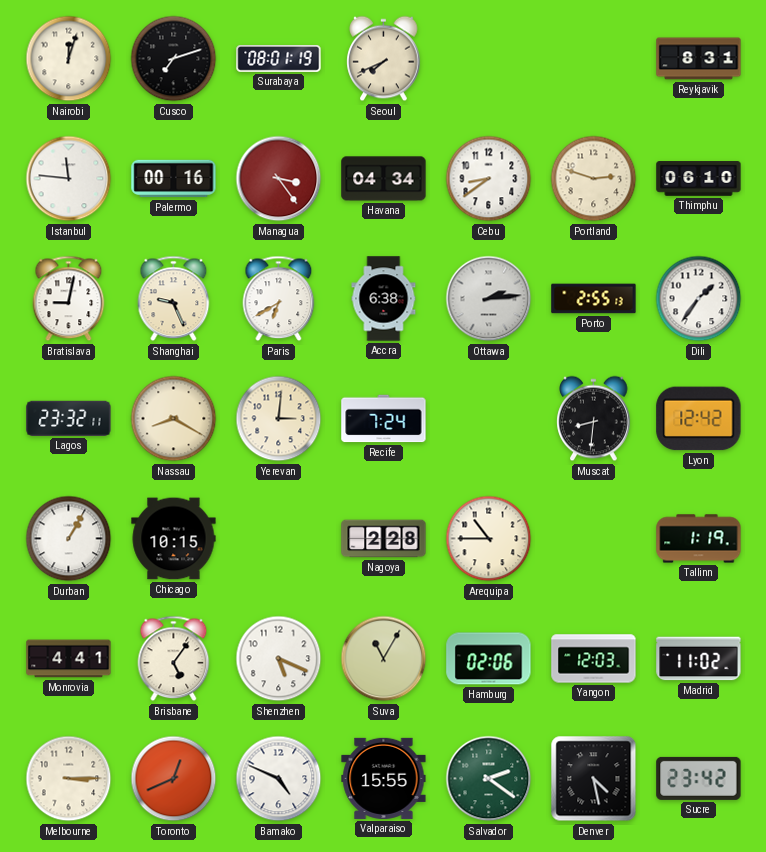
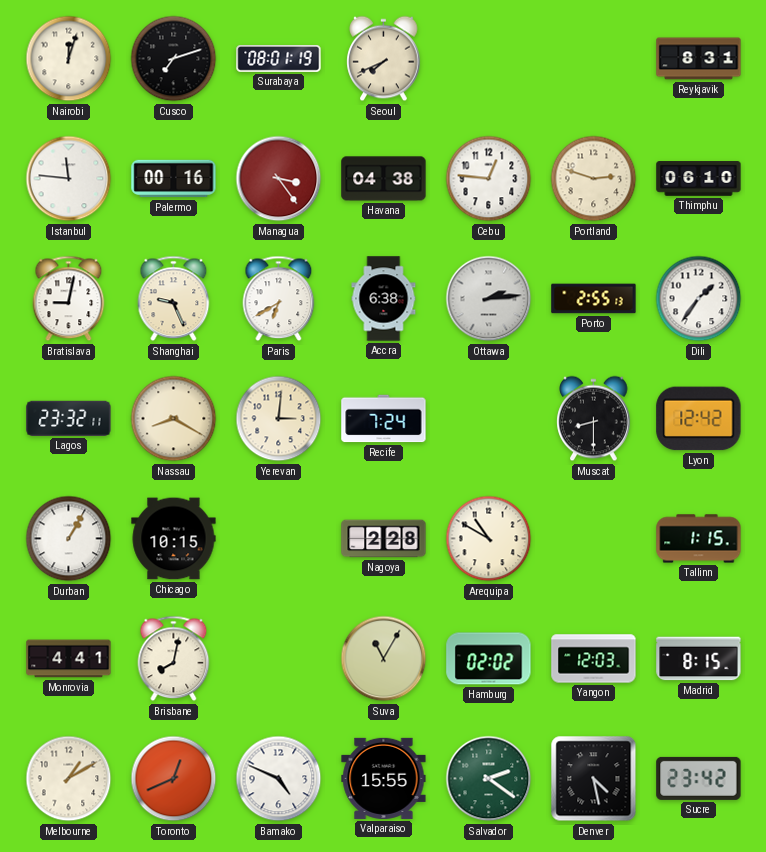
Havana: 04:34 -> 04:38
Cebu: 8:39 -> 12:46
Muscat: 8:31 -> 8:30
Arequipa: 10:45 -> 10:50
Tallinn: 1:19 -> 1:15
Brisbane: 5:06 -> 8:02
Shenzhen: 5:19 -> none
Hamburg: 02:06 -> 02:02
Madrid: 11:02 -> 8:15
Melbourne: 3:15 -> 1:10
